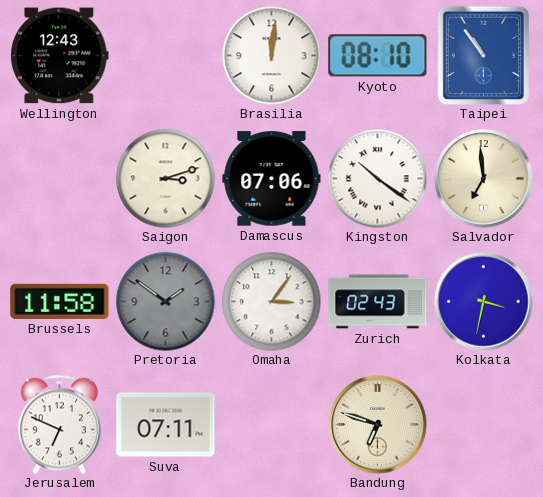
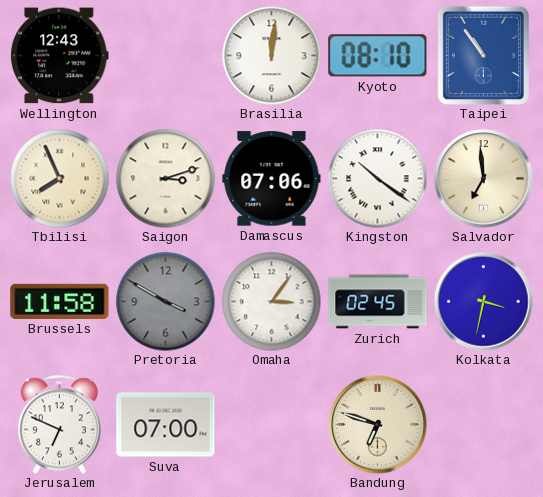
Tbilisi: none -> 7:56
Pretoria: 1:51 -> 3:50
Zurich: 02:43 -> 02:45
Suva: 07:11 -> 07:00
